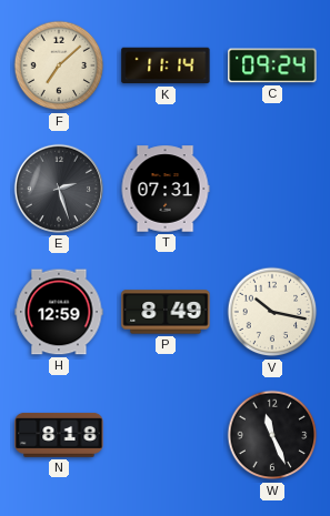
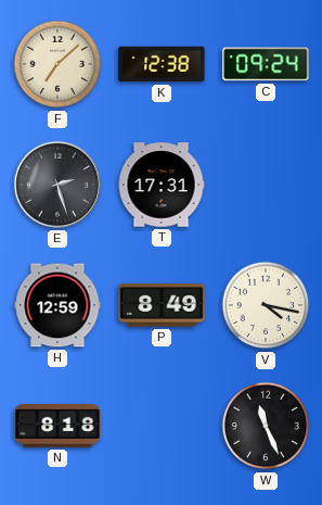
K: 11:14 -> 12:38
T: 07:31 -> 17:31
V: 10:17 -> 4:17
